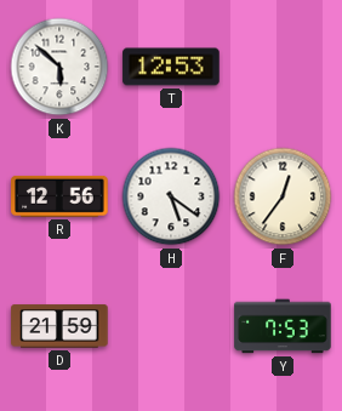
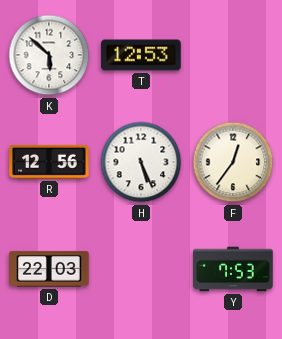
H: 5:21 -> 5:26
D: 21:59 -> 22:03
